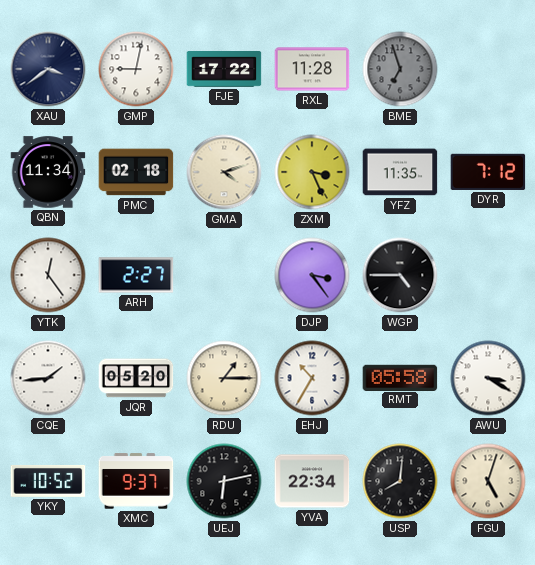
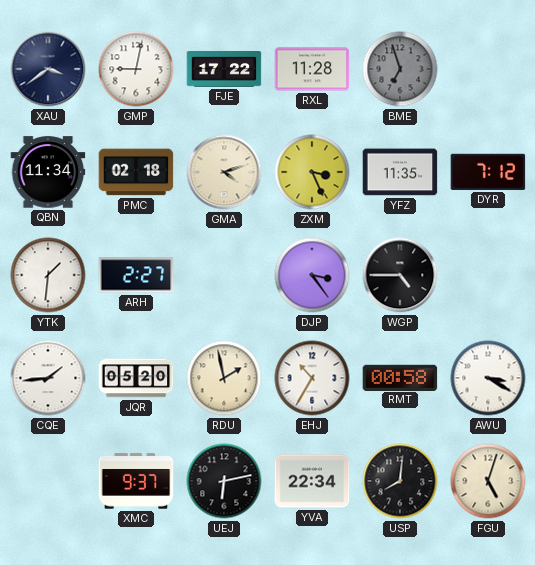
YTK: 12:24 -> 1:31
RDU: 1:15 -> 1:58
RMT: 05:58 -> 00:58
YKY: 10:52 -> none
